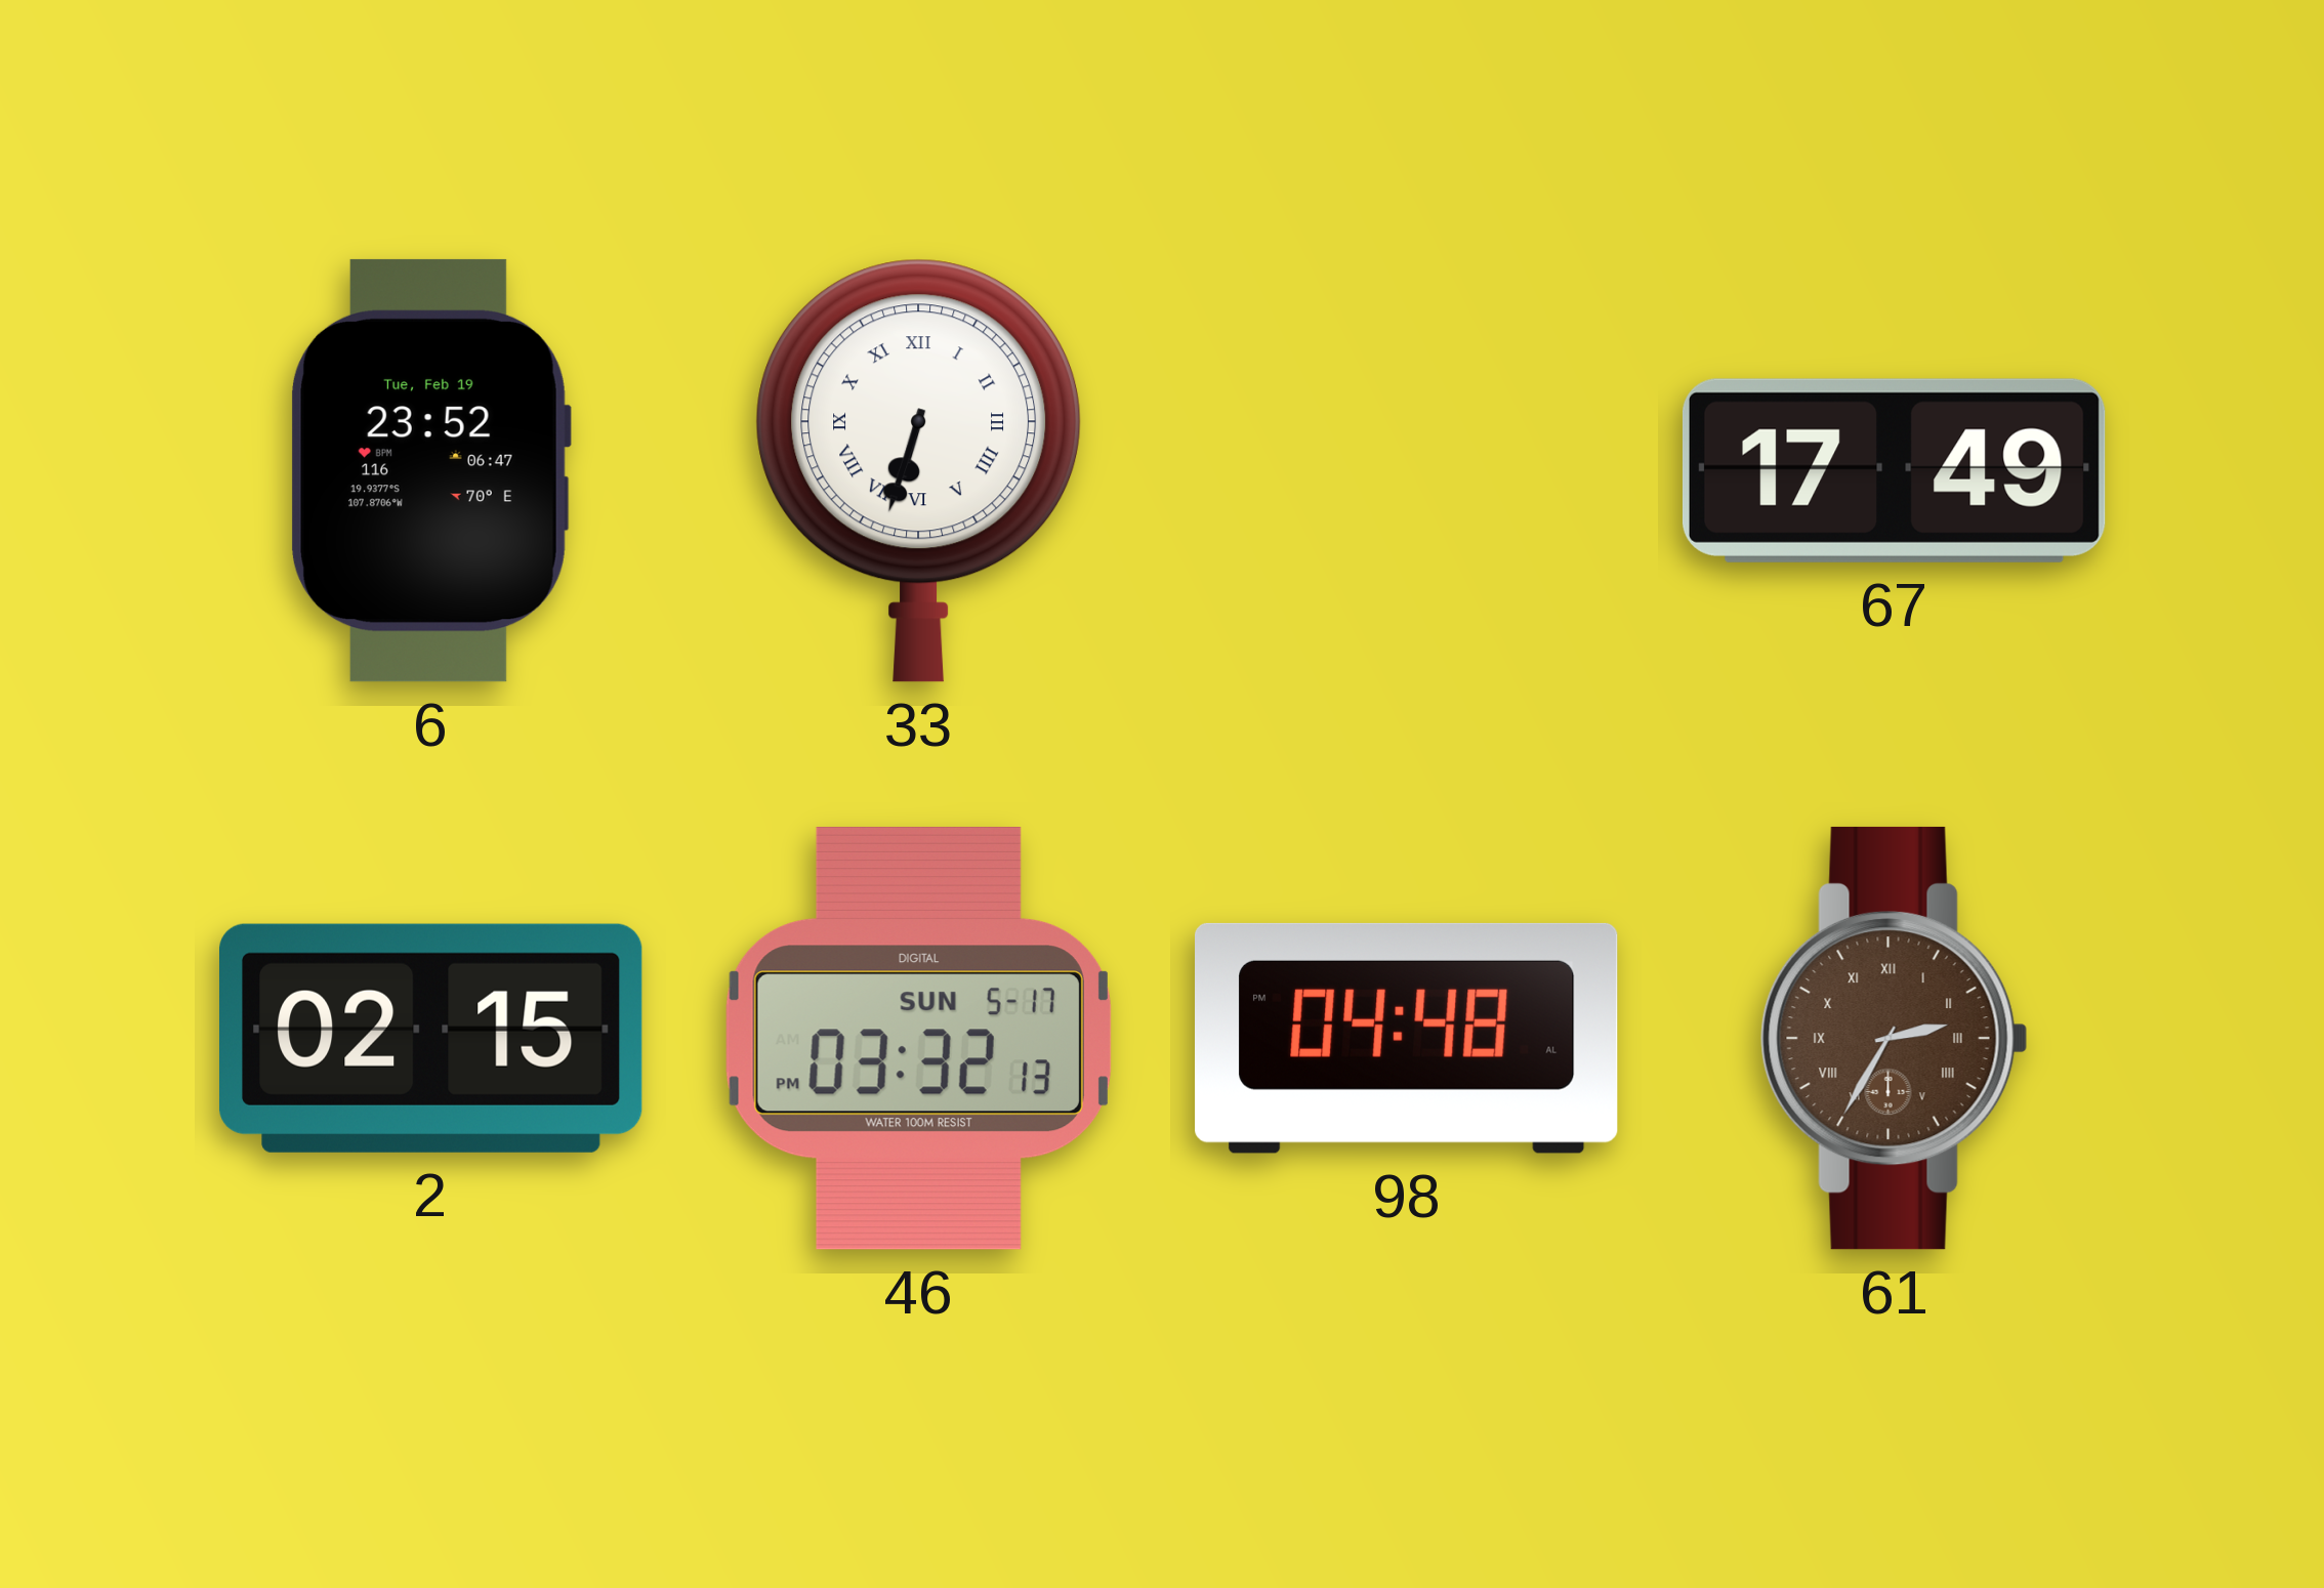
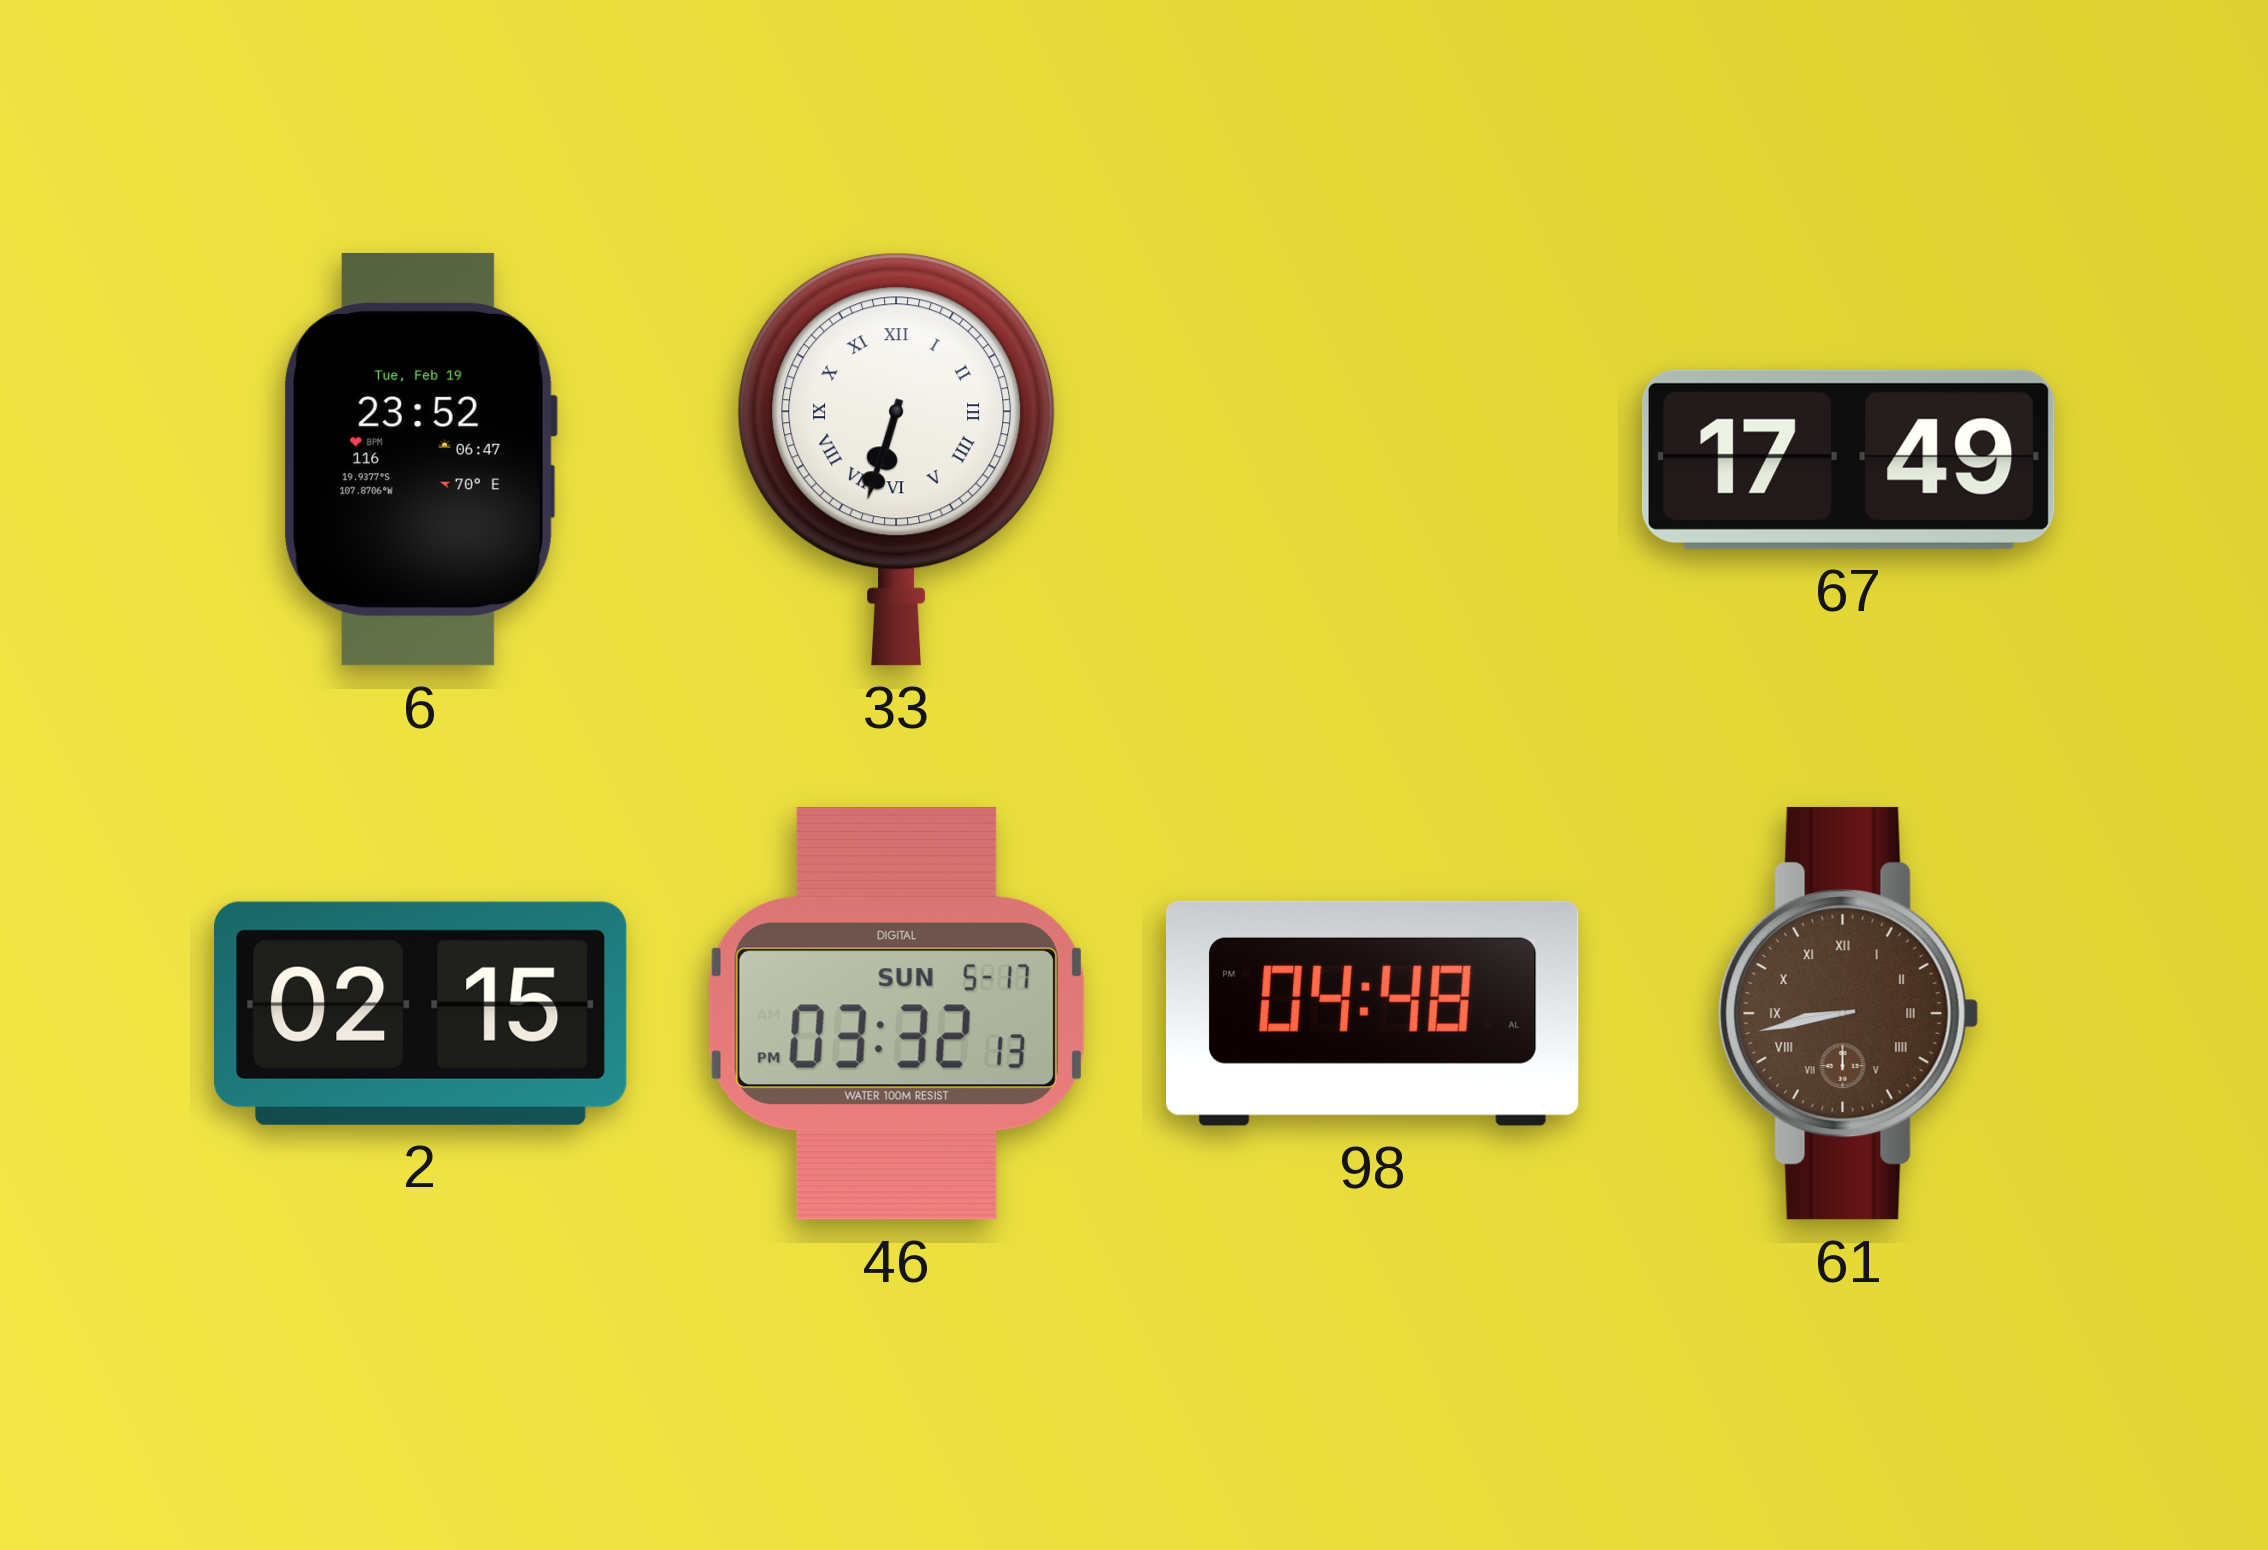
61: 2:35 -> 8:43
